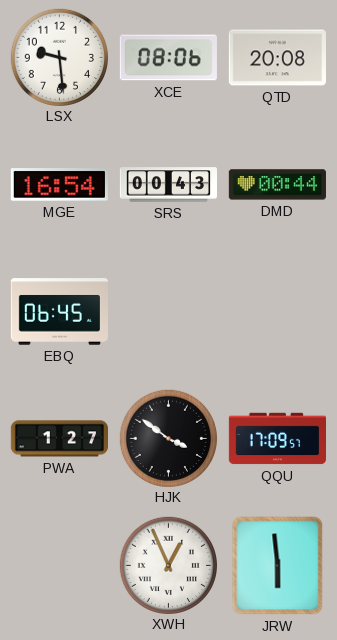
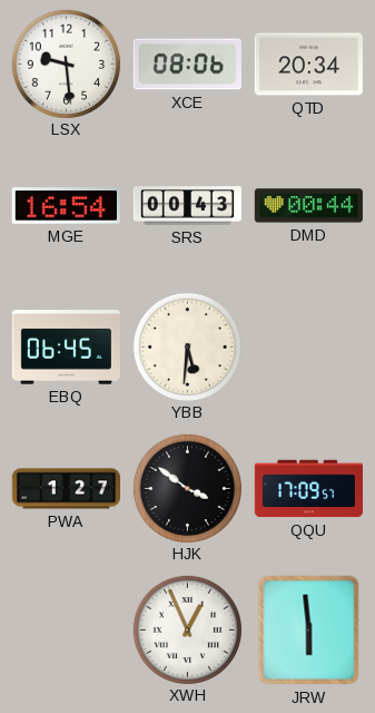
QTD: 20:08 -> 20:34
YBB: none -> 5:31
